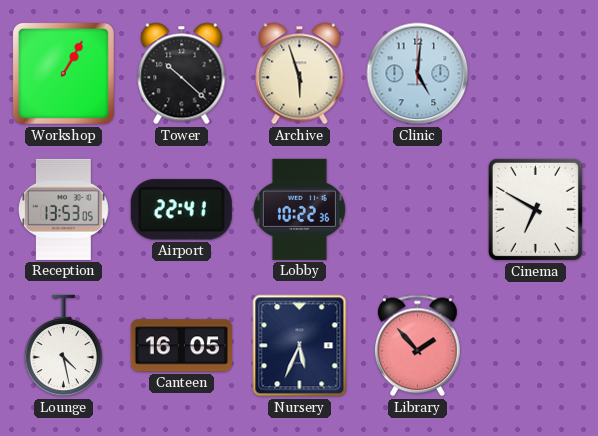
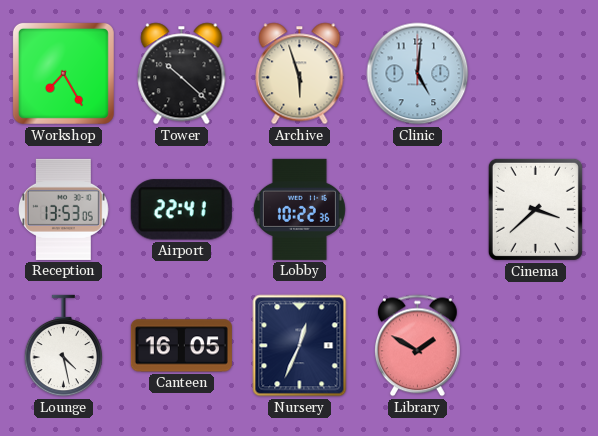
Workshop: 1:05 -> 7:25
Cinema: 6:50 -> 3:38
Nursery: 5:34 -> 12:34
Library: 1:53 -> 1:50
